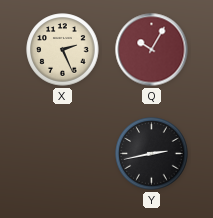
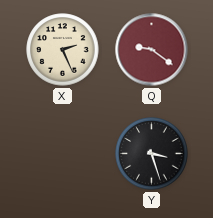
Q: 10:05 -> 9:21
Y: 2:43 -> 3:27
